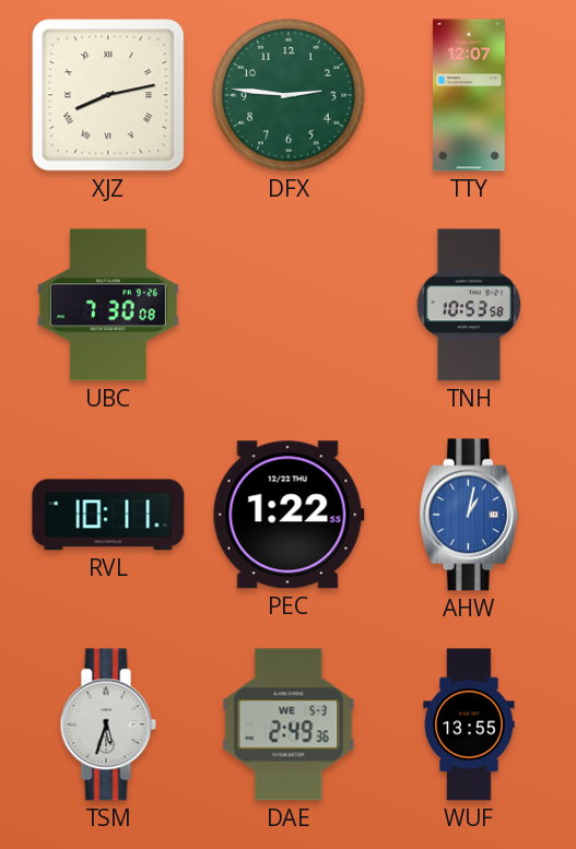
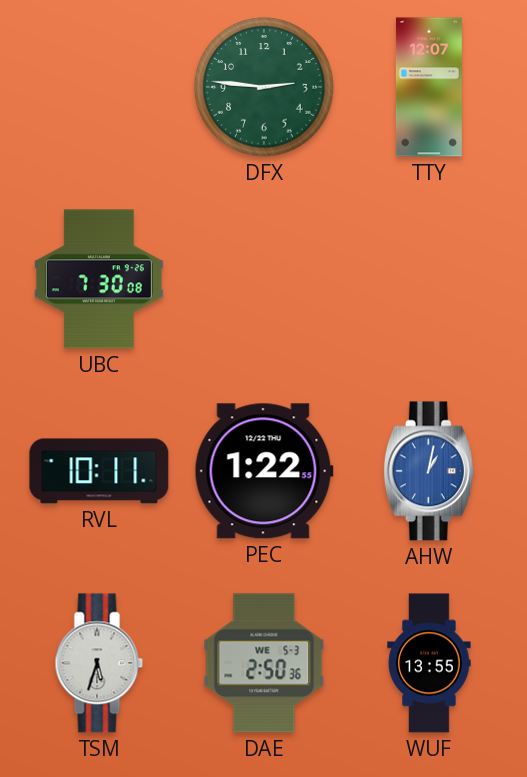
XJZ: 8:13 -> none
TNH: 10:53 -> none
DAE: 2:49 -> 2:50
